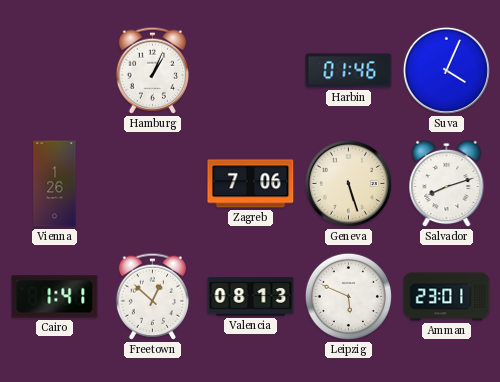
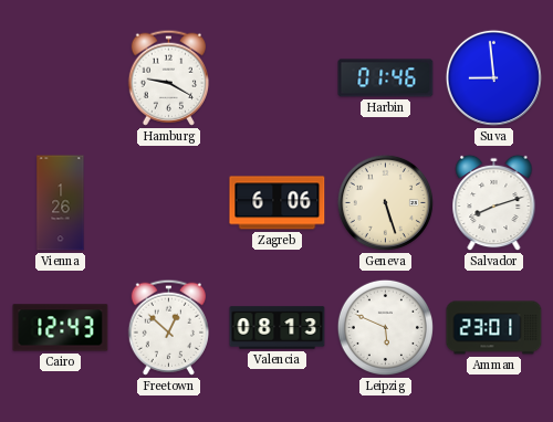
Hamburg: 1:04 -> 9:20
Suva: 4:04 -> 8:59
Zagreb: 7:06 -> 6:06
Cairo: 1:41 -> 12:43
